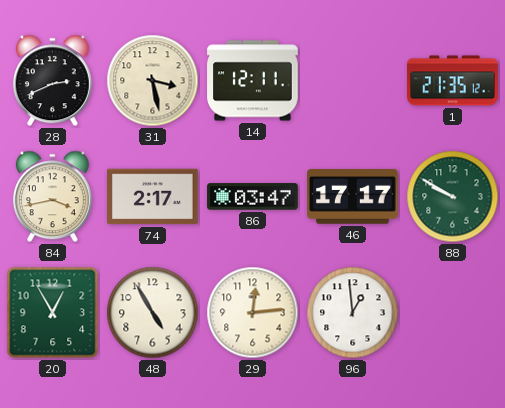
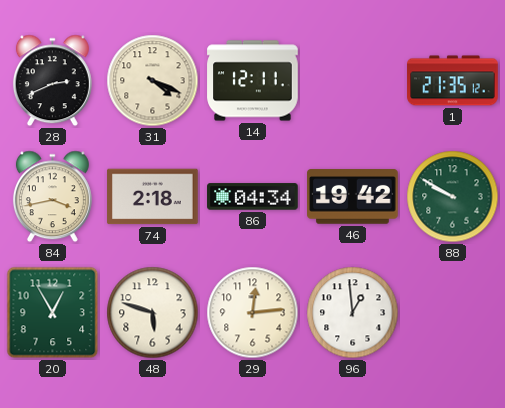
31: 3:28 -> 4:19
74: 2:17 -> 2:18
86: 03:47 -> 04:34
46: 17:17 -> 19:42
48: 4:55 -> 5:48
